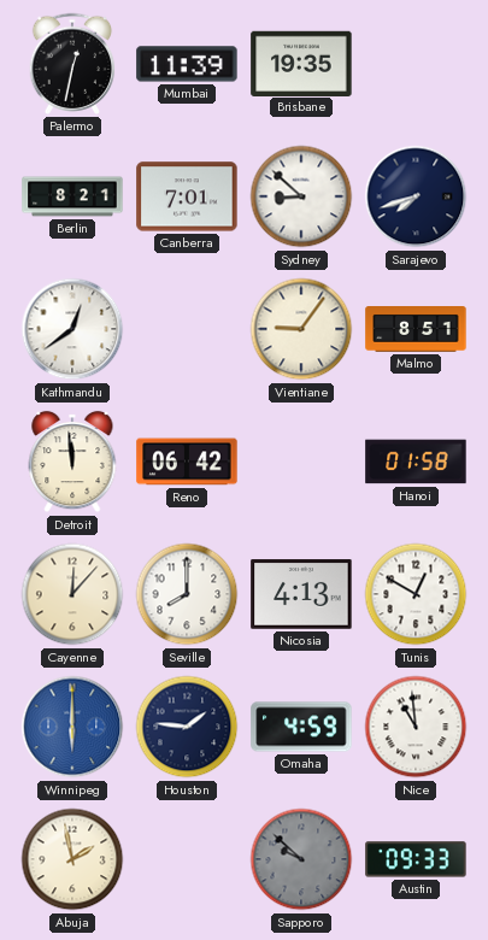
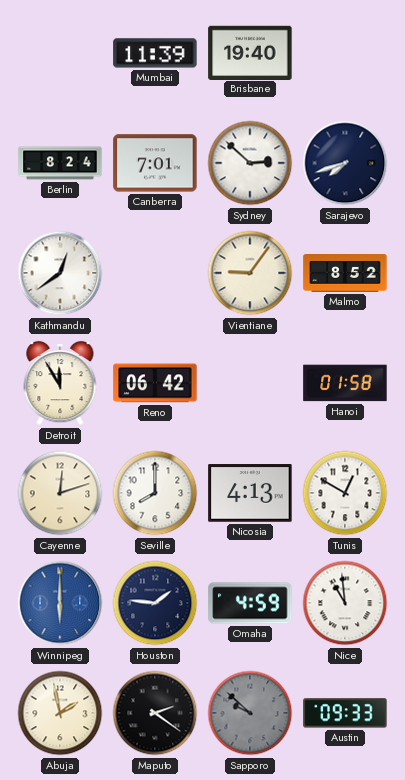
Palermo: 12:32 -> none
Brisbane: 19:35 -> 19:40
Berlin: 8:21 -> 8:24
Sydney: 8:52 -> 2:52
Malmo: 8:51 -> 8:52
Detroit: 11:59 -> 11:55
Cayenne: 12:07 -> 12:12
Maputo: none -> 2:21
